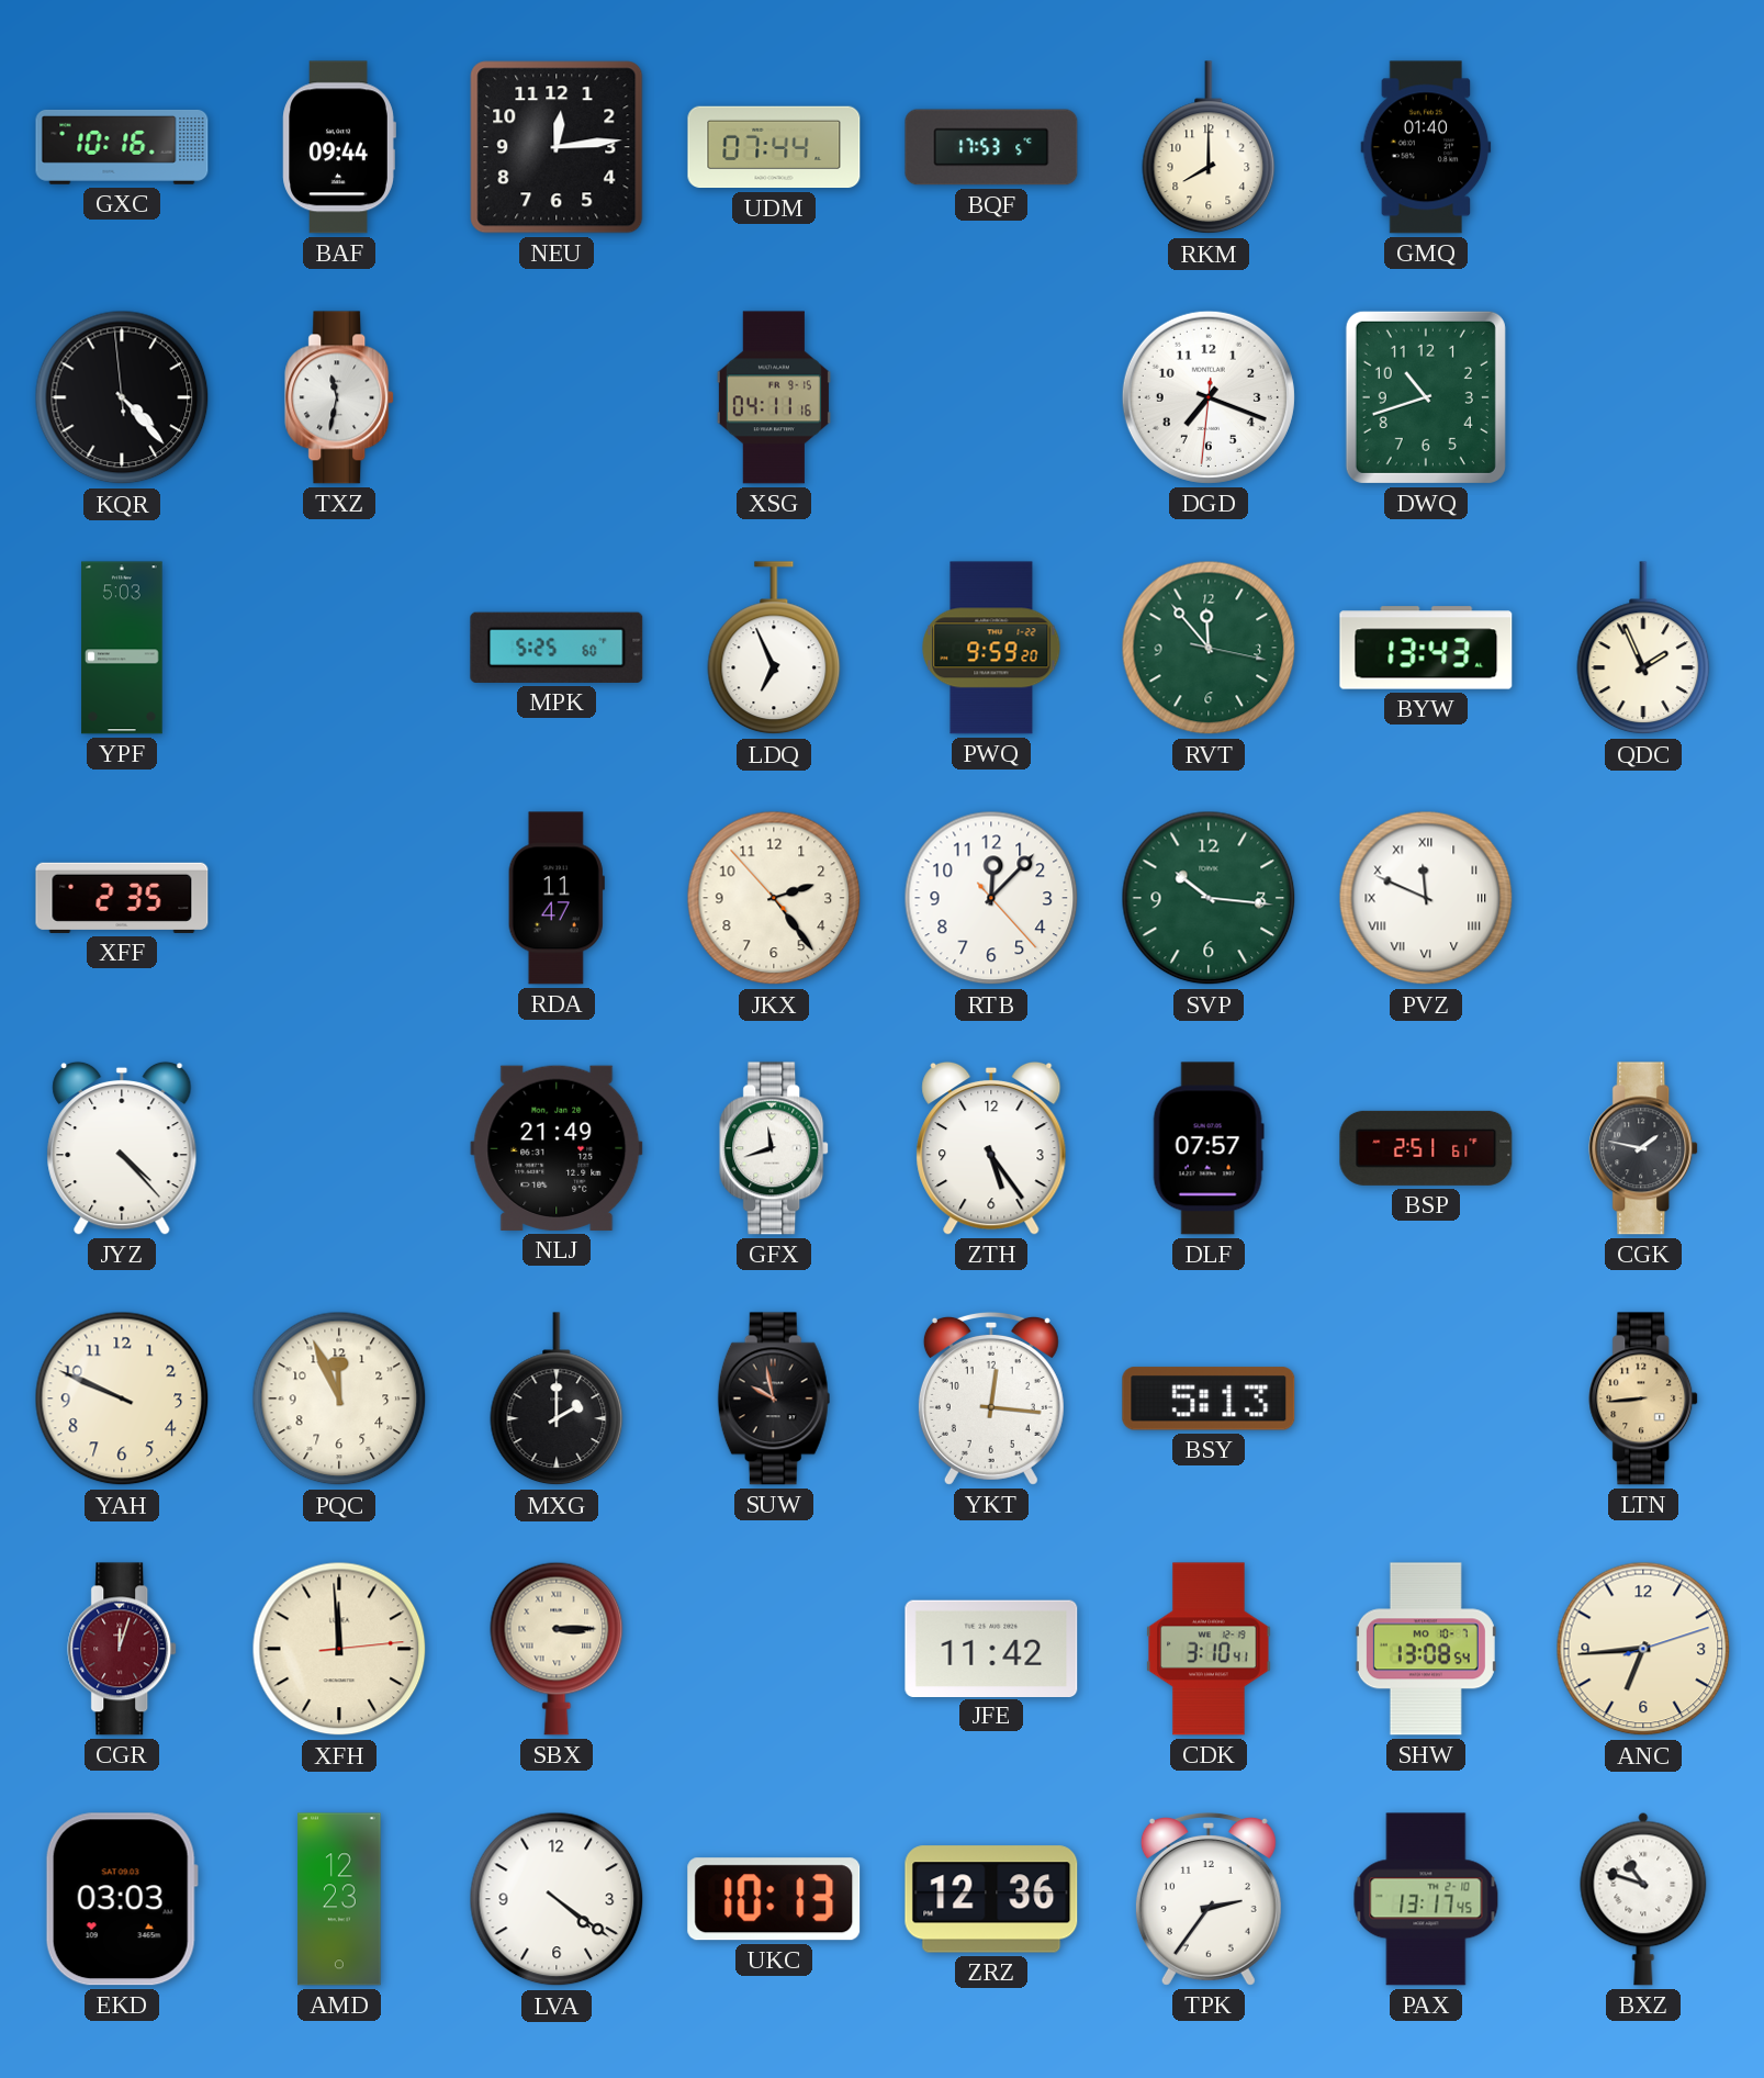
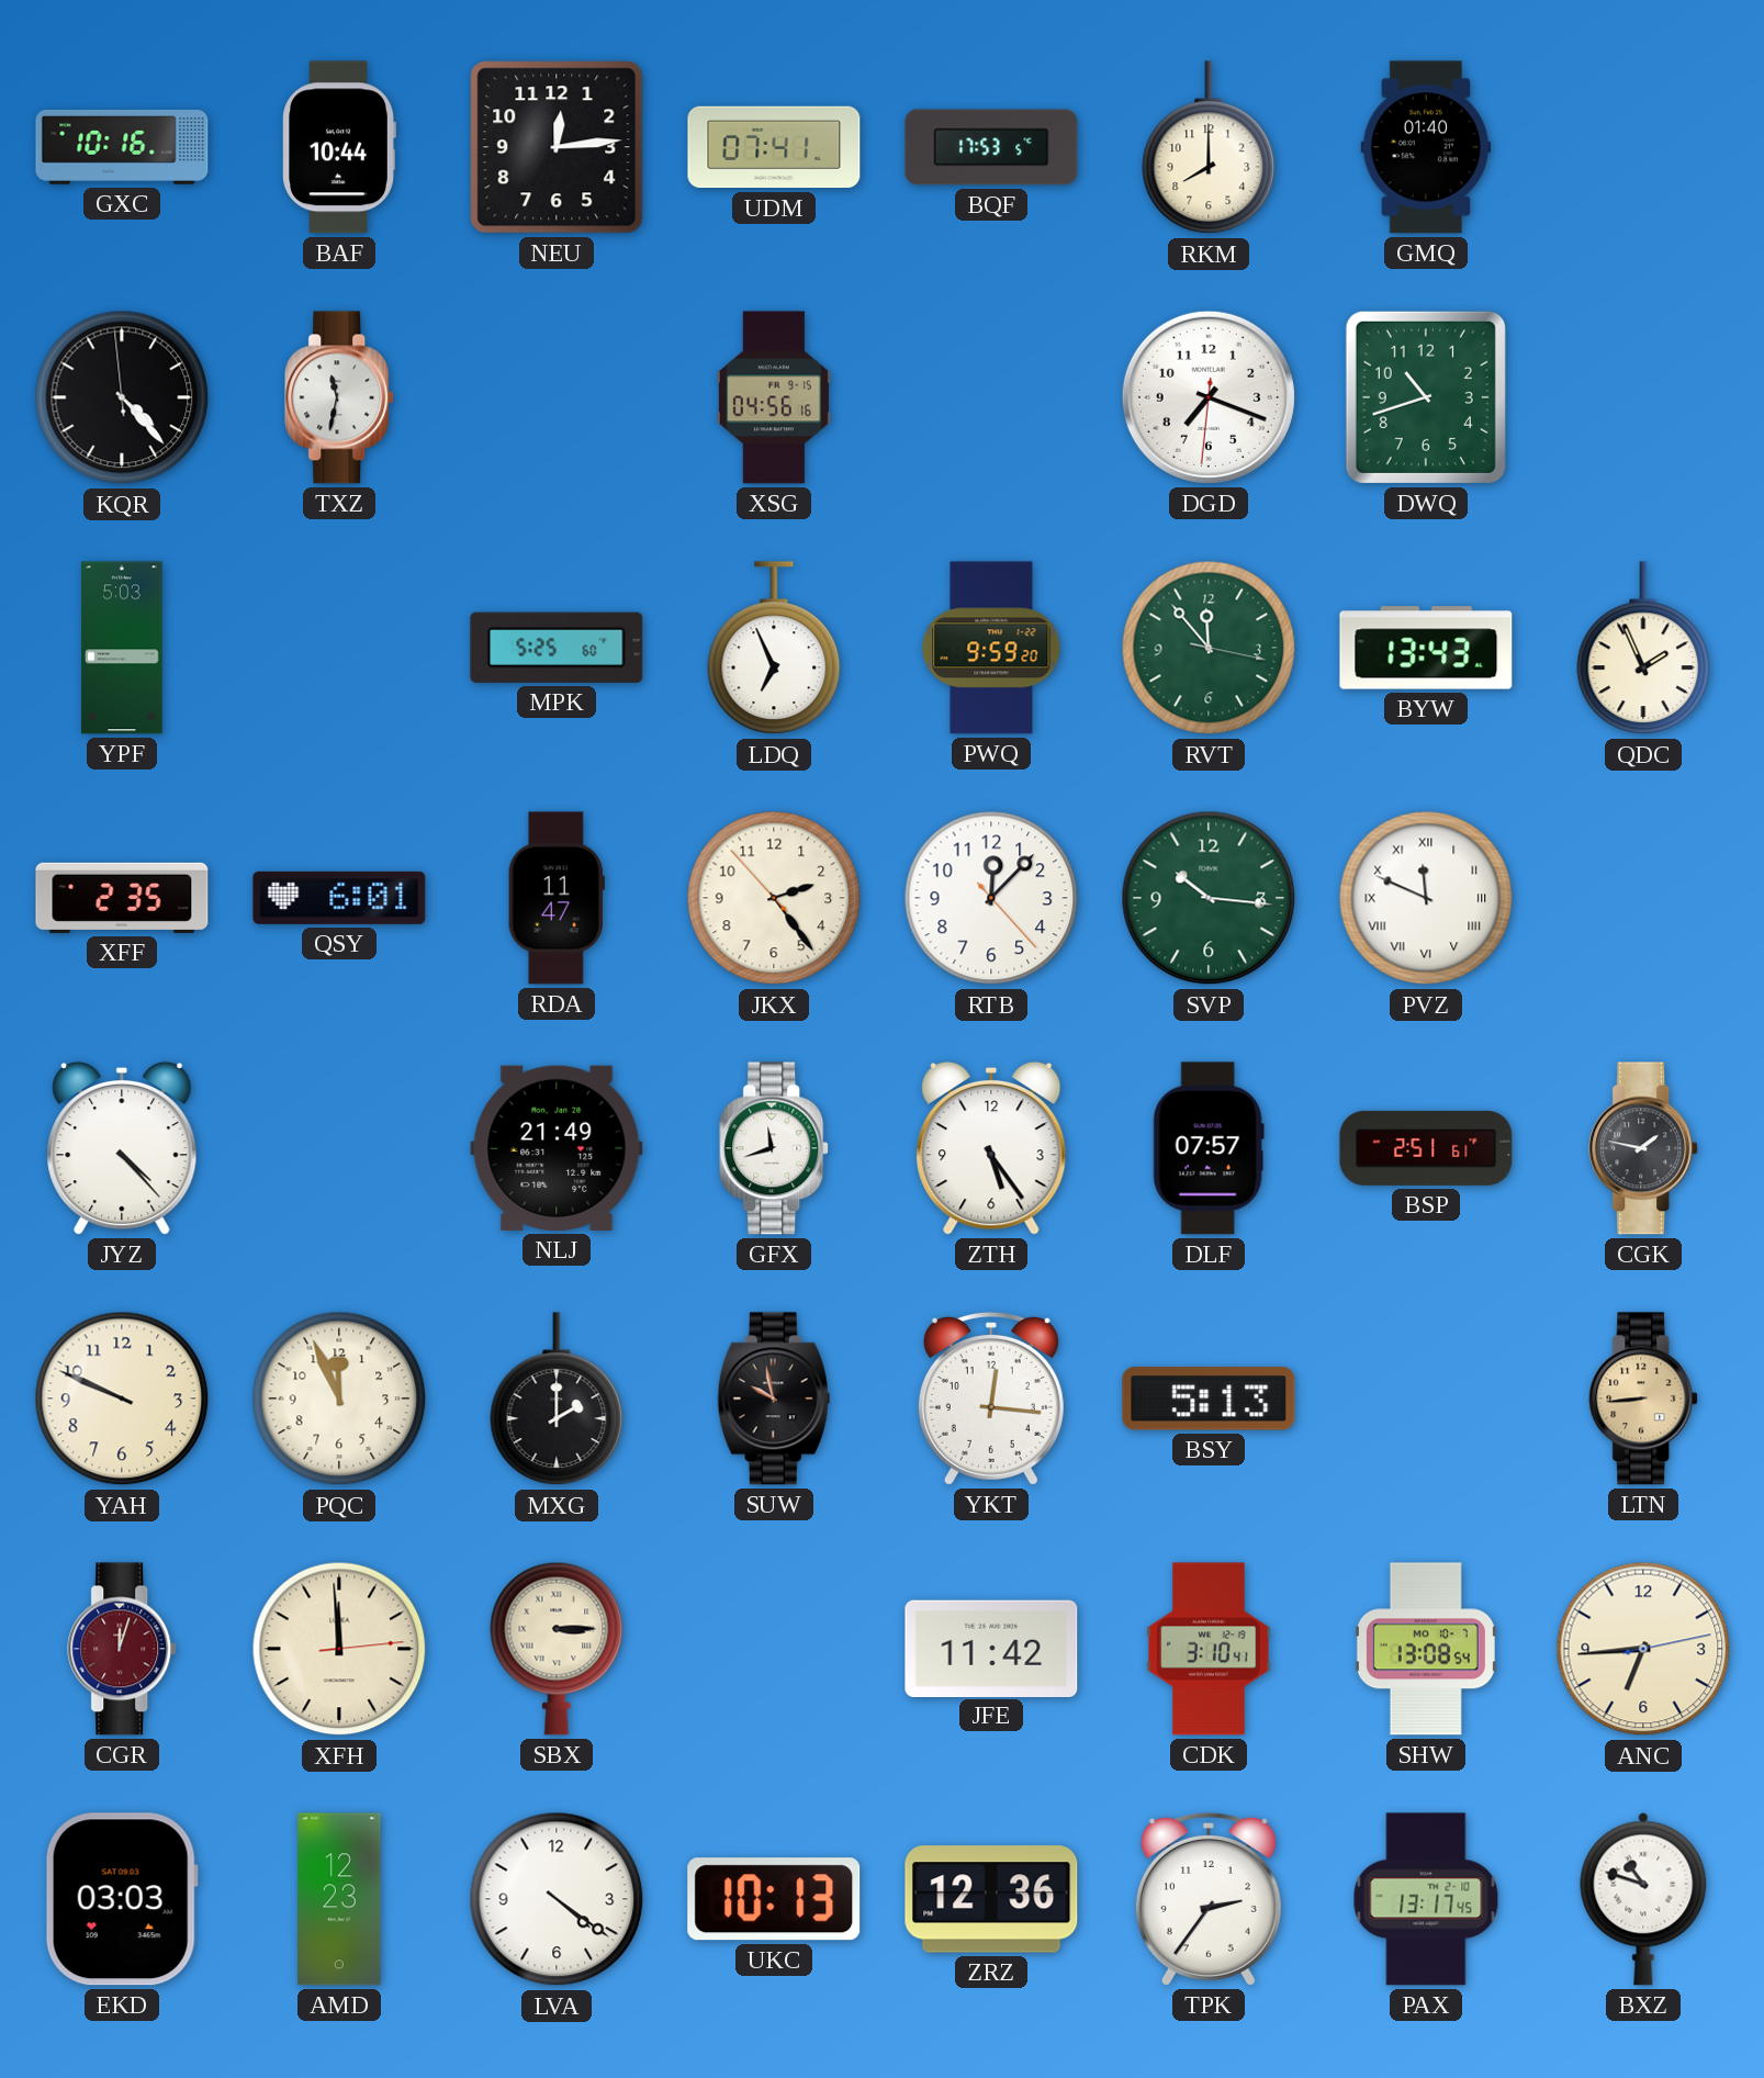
BAF: 09:44 -> 10:44
UDM: 07:44 -> 07:41
XSG: 04:11 -> 04:56
QSY: none -> 6:01
ANC: 6:44:12 -> 6:44:13
